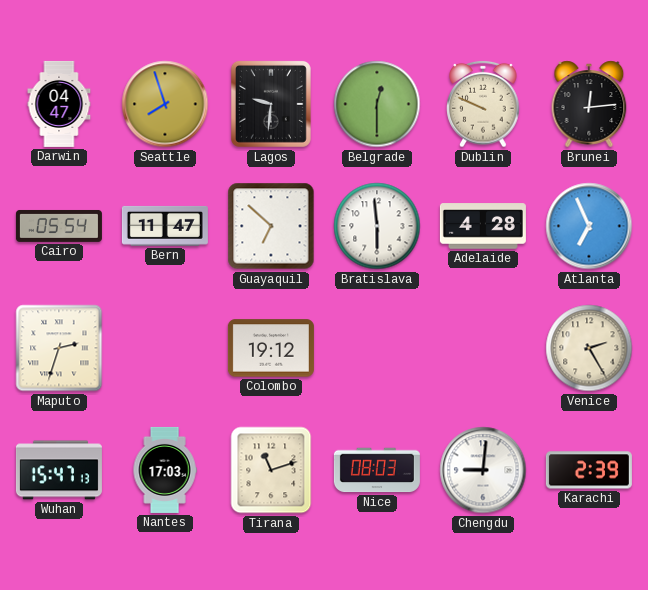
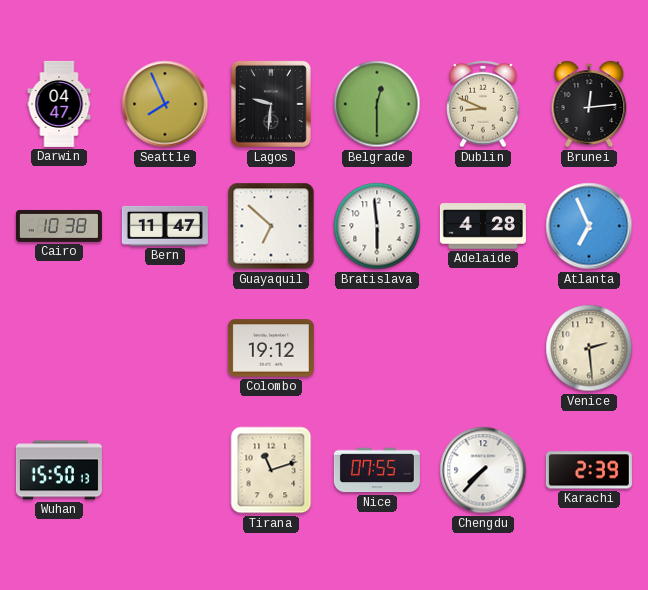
Seattle: 7:57 -> 7:56
Dublin: 9:49 -> 8:49
Cairo: 05:54 -> 10:38
Maputo: 2:33 -> none
Venice: 2:25 -> 2:29
Wuhan: 15:47 -> 15:50
Nantes: 17:03 -> none
Nice: 08:03 -> 07:55
Chengdu: 9:01 -> 7:37
